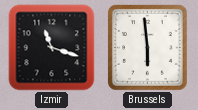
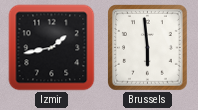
Izmir: 11:18 -> 1:43
